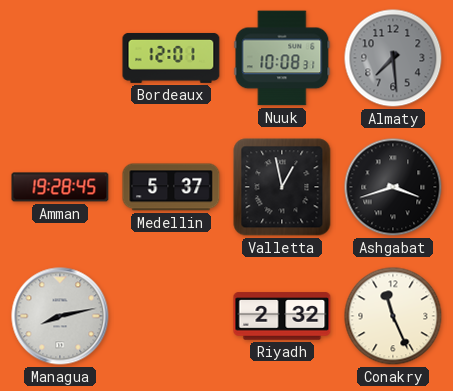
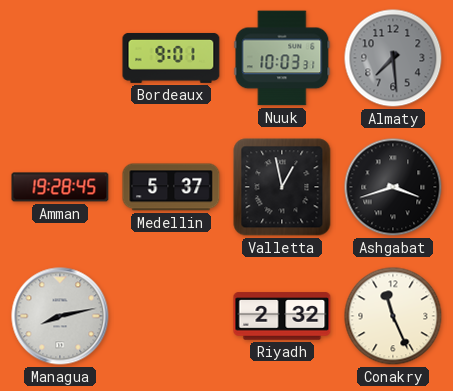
Bordeaux: 12:01 -> 9:01
Nuuk: 10:08 -> 10:03
